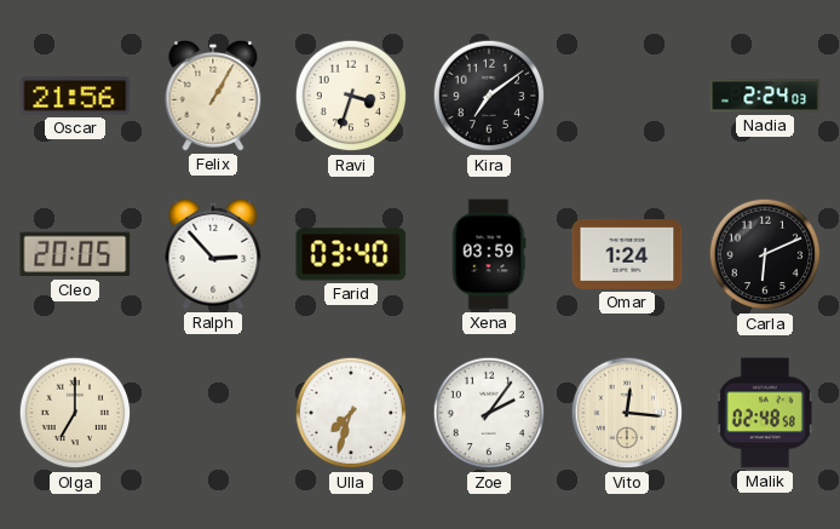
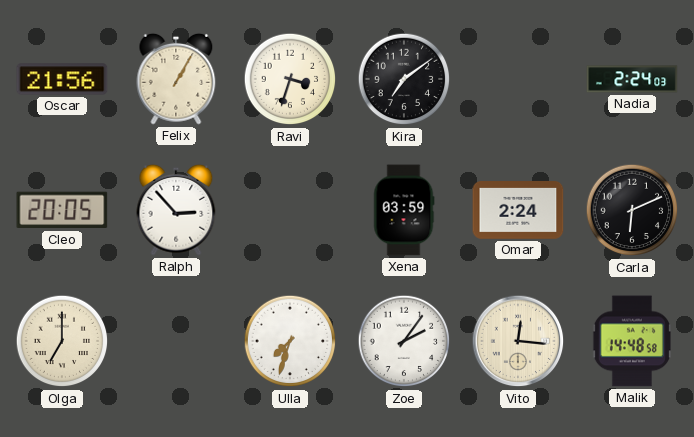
Farid: 03:40 -> none
Omar: 1:24 -> 2:24
Malik: 02:48 -> 14:48
